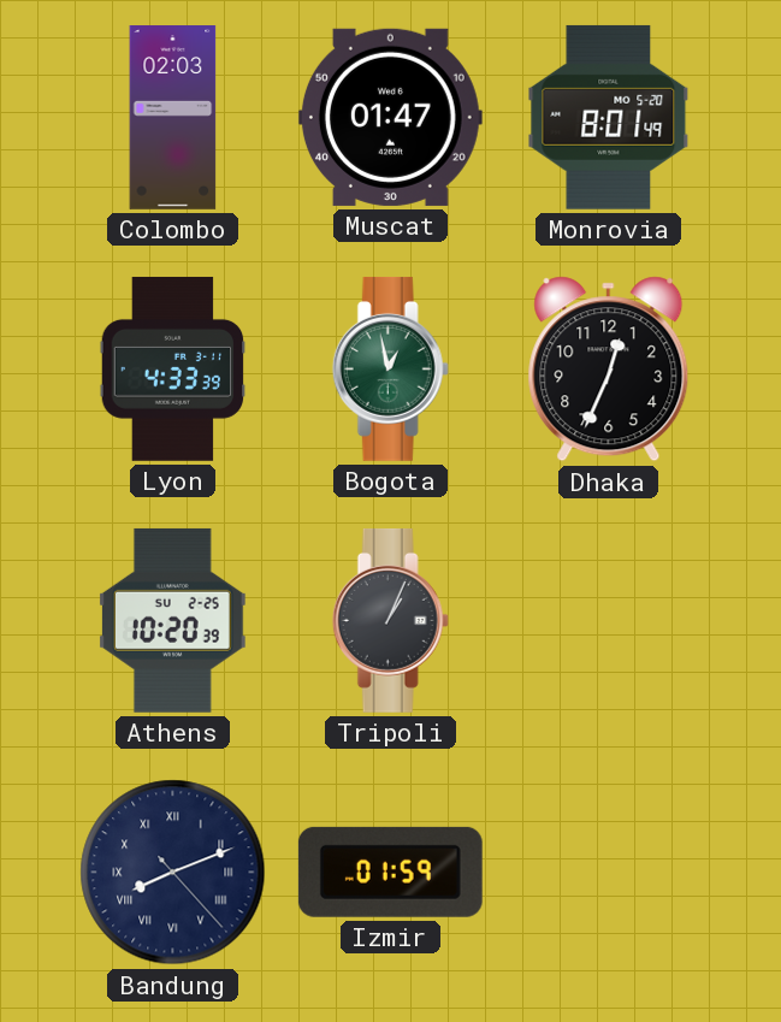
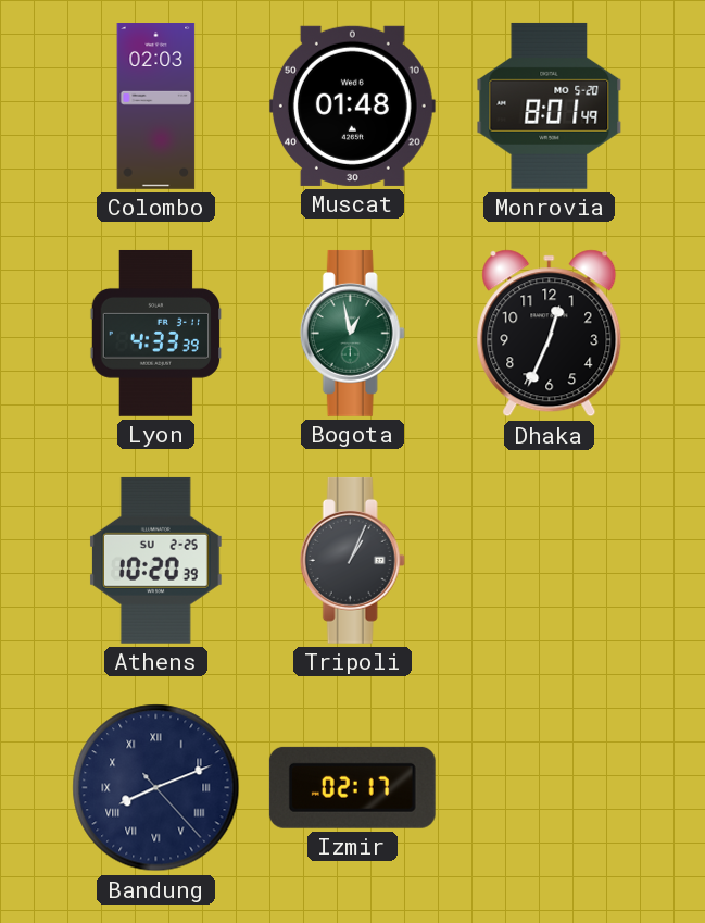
Muscat: 01:47 -> 01:48
Izmir: 01:59 -> 02:17
